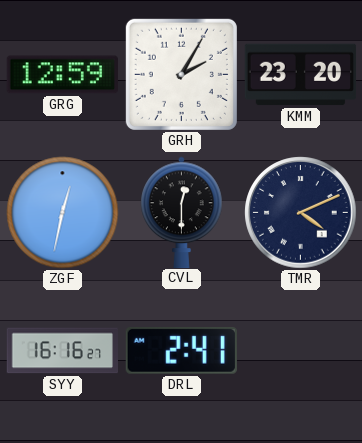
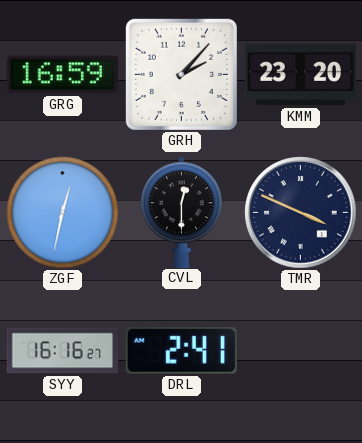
GRG: 12:59 -> 16:59
GRH: 2:05 -> 2:07
TMR: 4:11 -> 3:49
